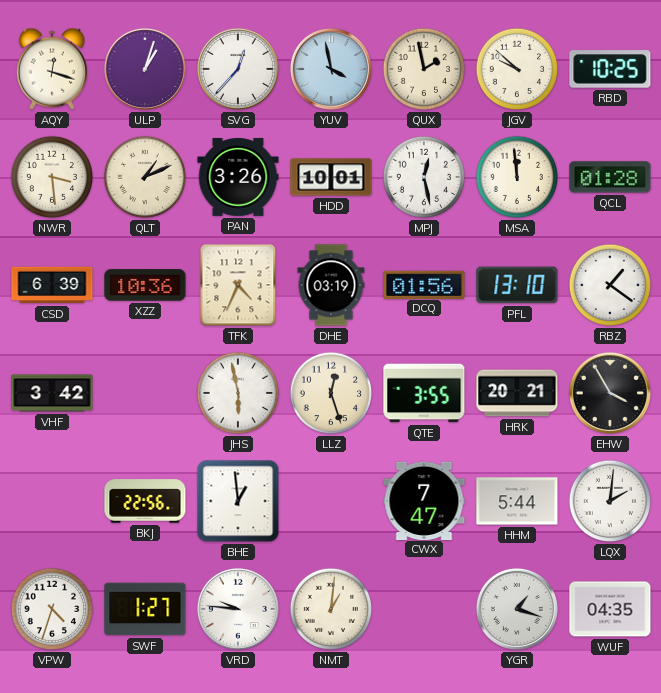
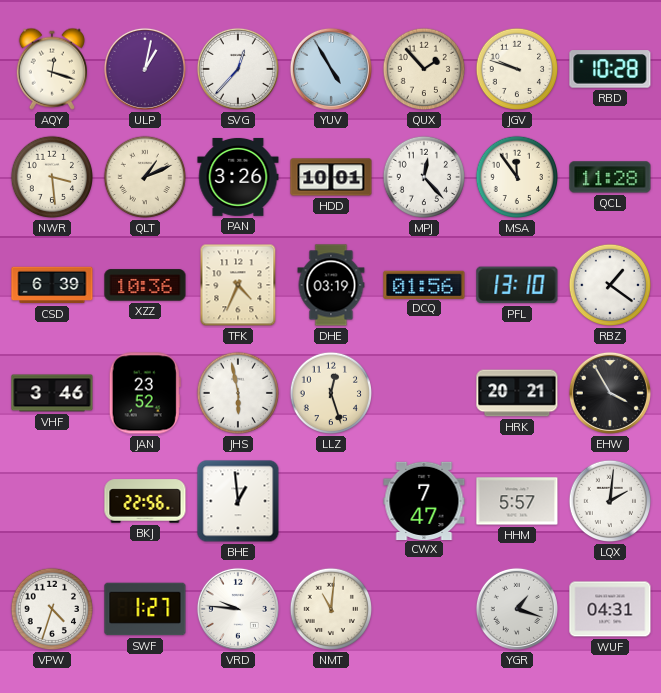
ULP: 1:03 -> 1:02
YUV: 3:58 -> 4:55
QUX: 1:58 -> 1:53
JGV: 9:52 -> 9:48
RBD: 10:25 -> 10:28
MPJ: 12:28 -> 12:23
MSA: 11:59 -> 11:54
QCL: 01:28 -> 11:28
VHF: 3:42 -> 3:46
JAN: none -> 23:52
QTE: 3:55 -> none
HHM: 5:44 -> 5:57
NMT: 1:01 -> 11:01
WUF: 04:35 -> 04:31
